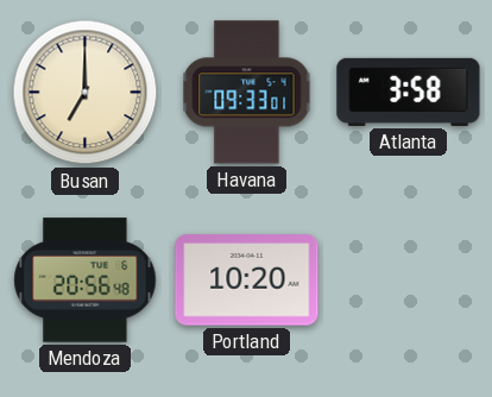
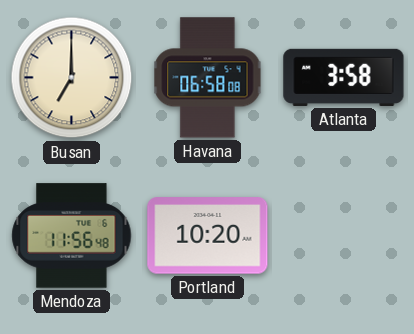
Havana: 09:33 -> 06:58
Mendoza: 20:56 -> 11:56
